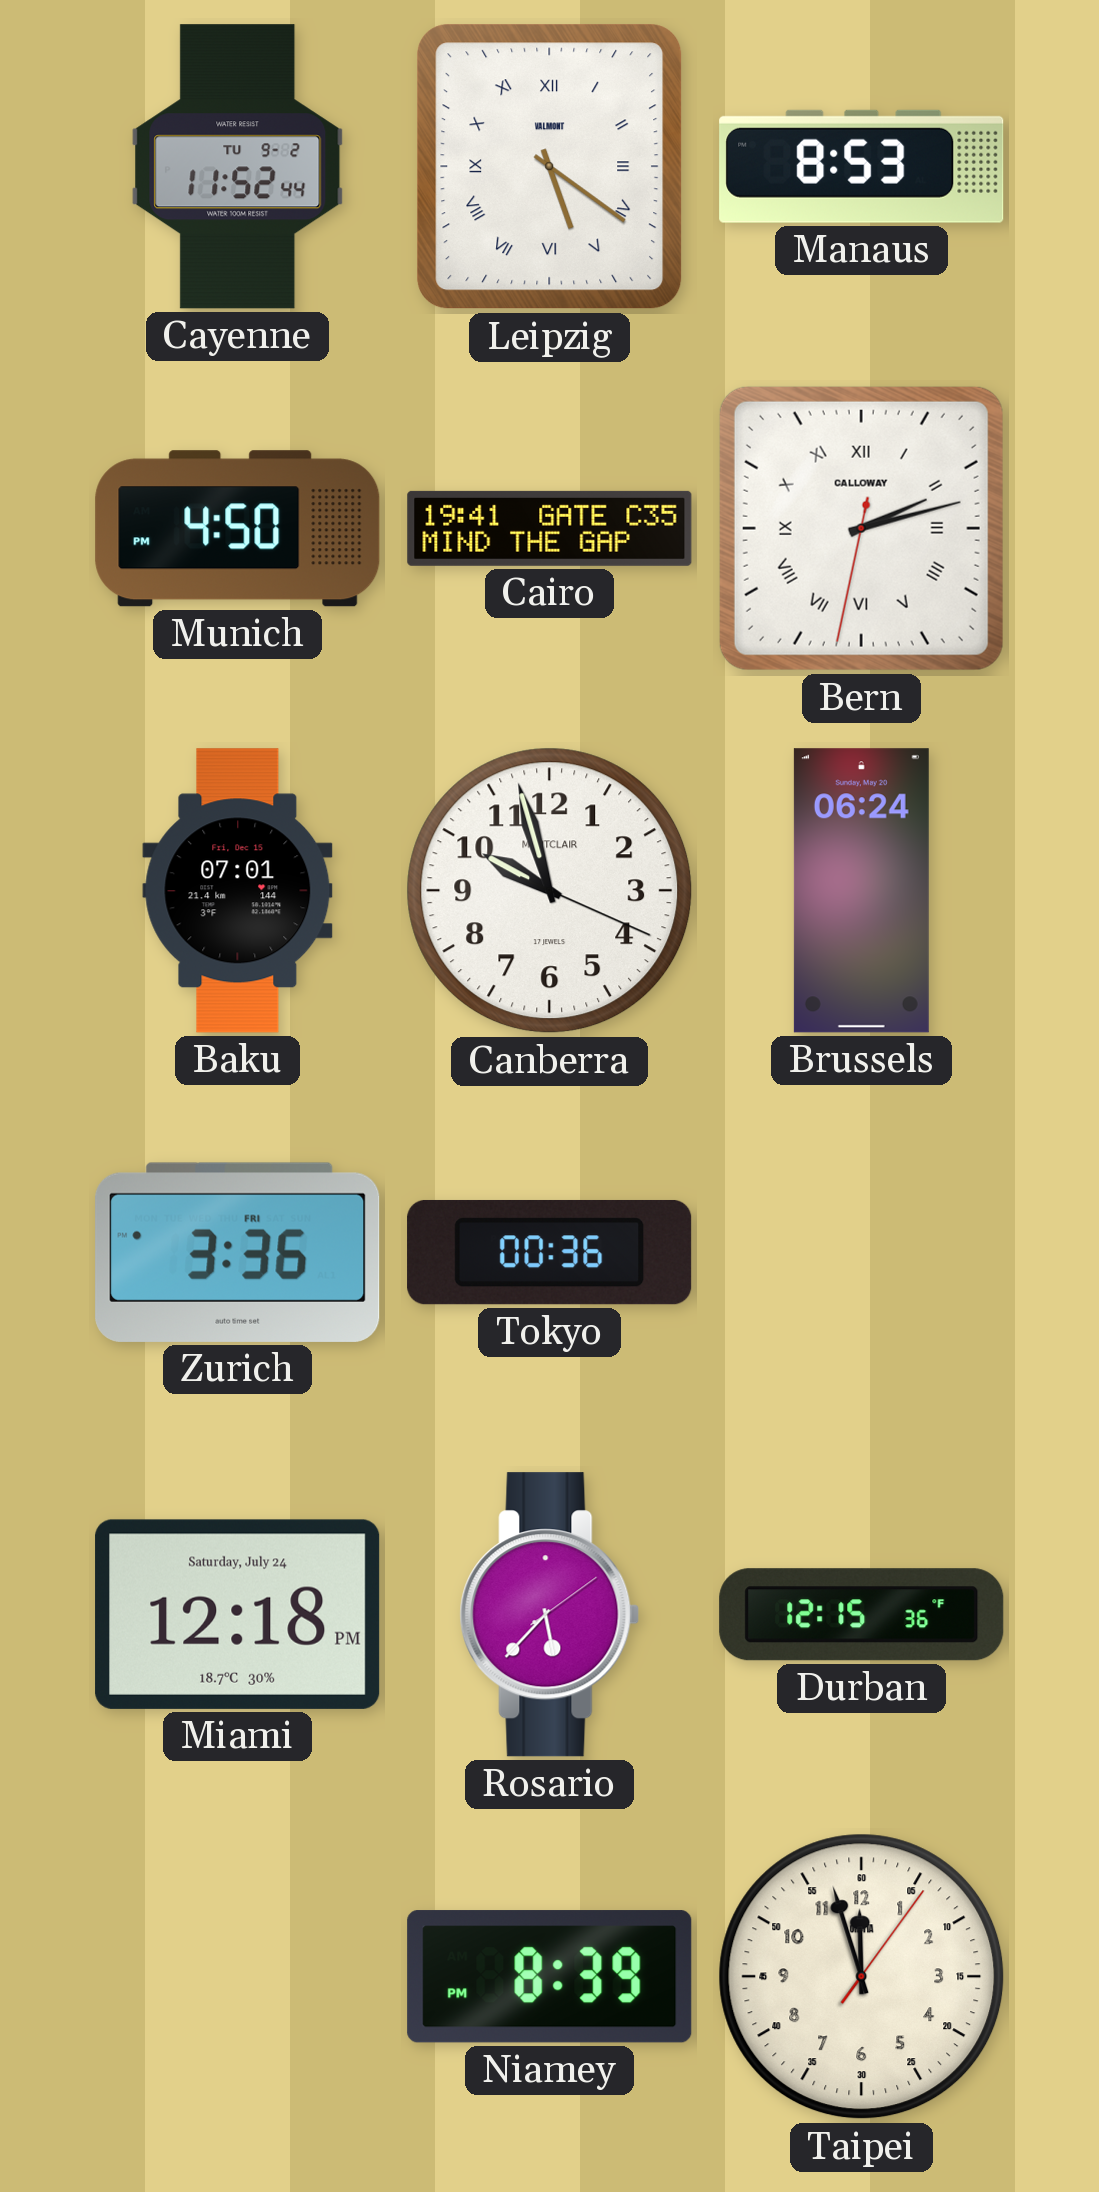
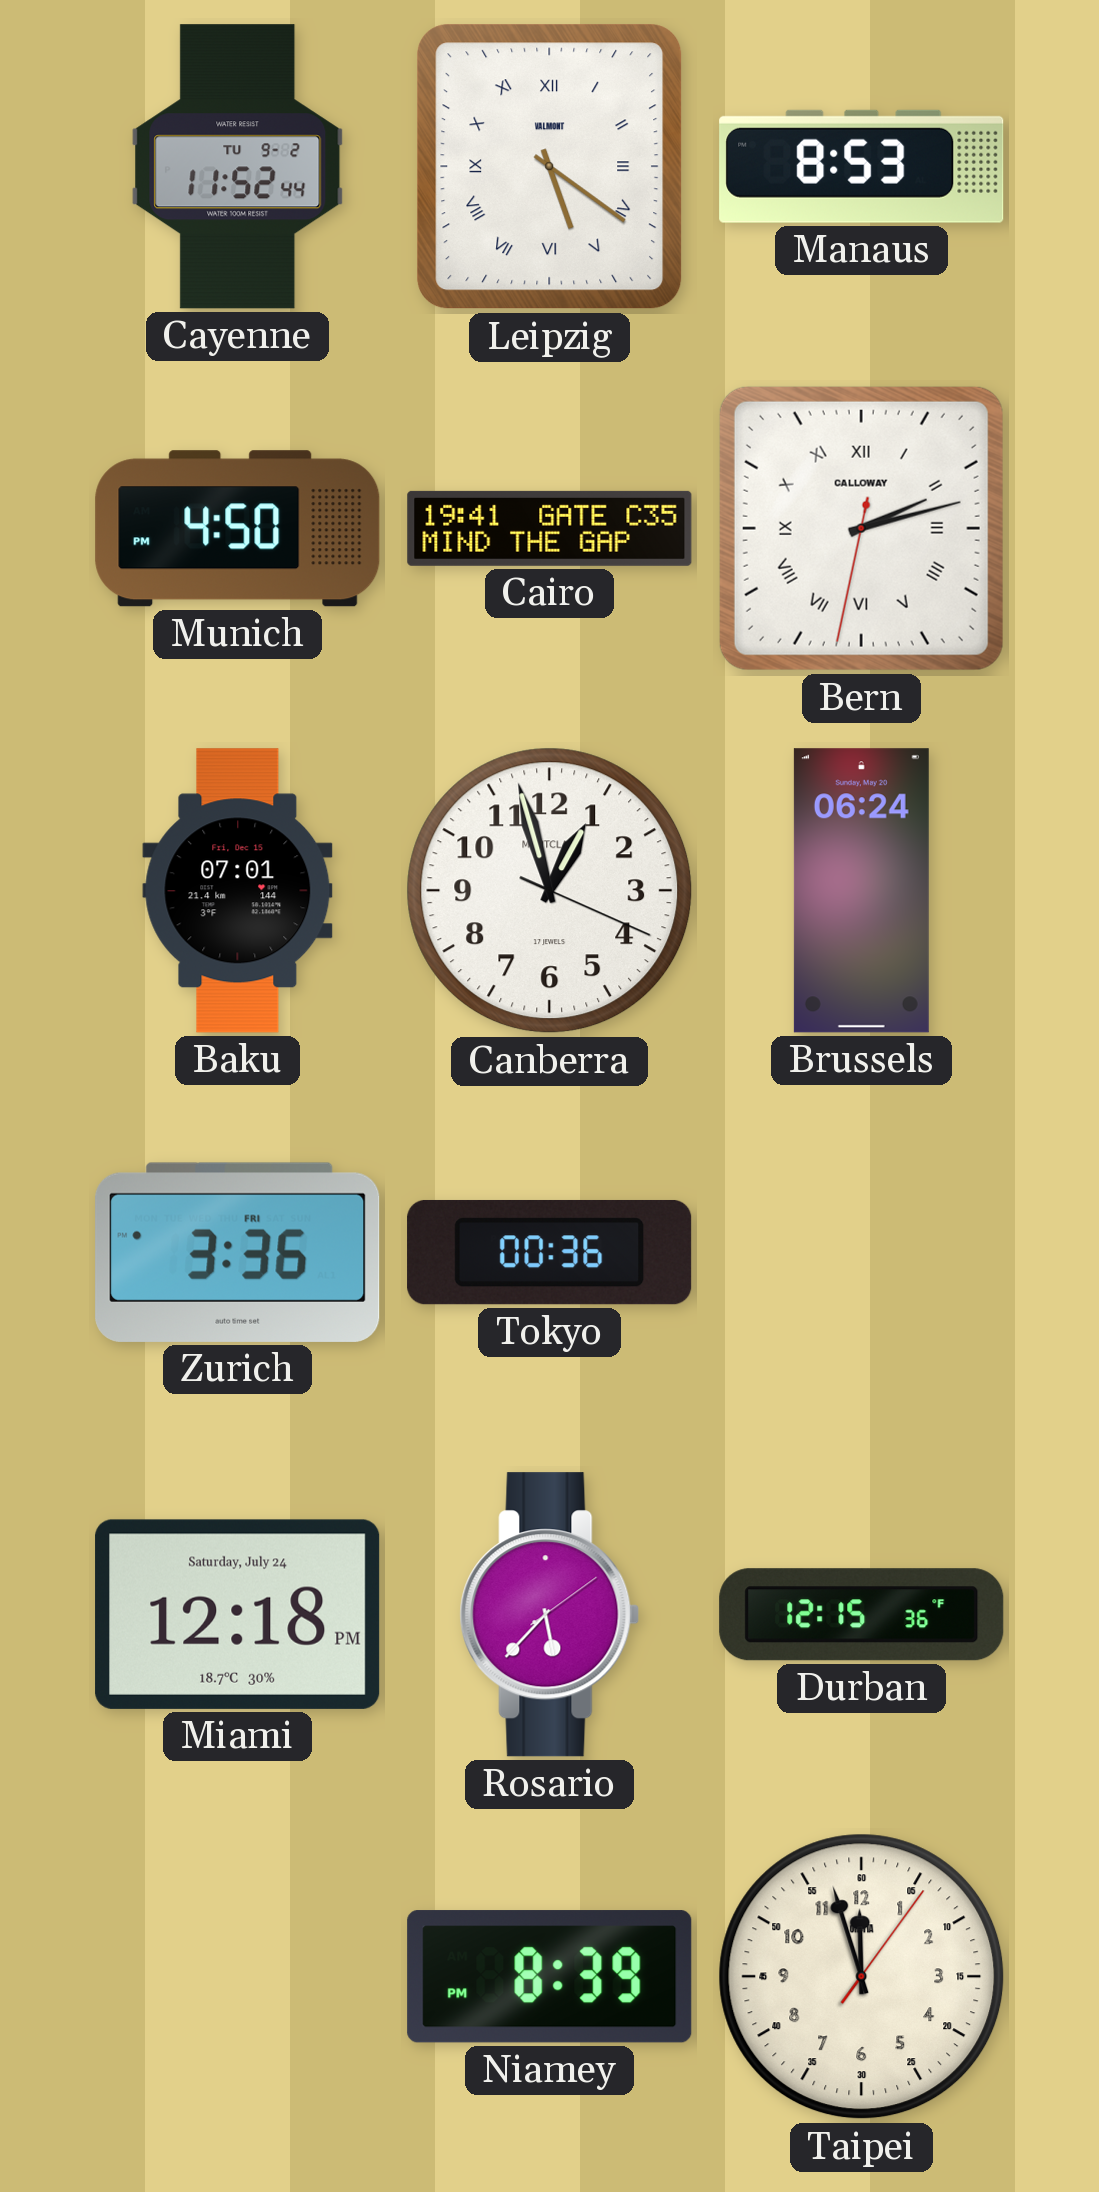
Canberra: 9:57 -> 12:57
